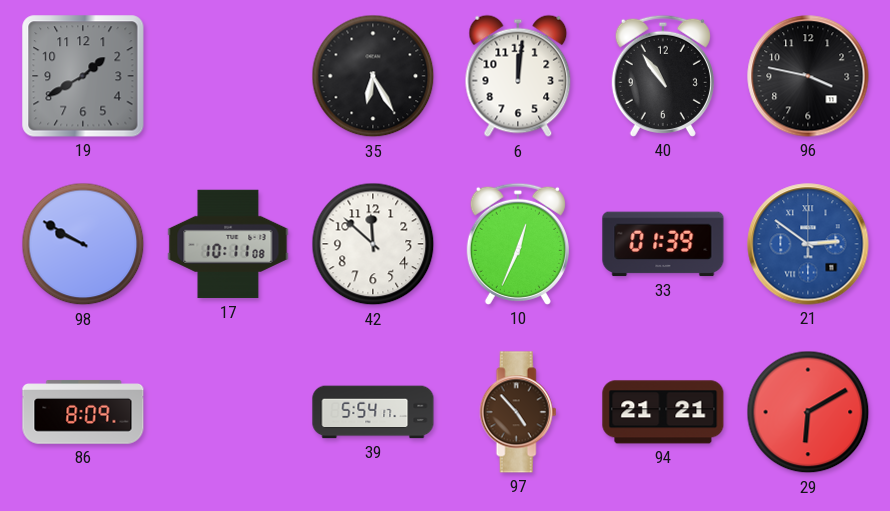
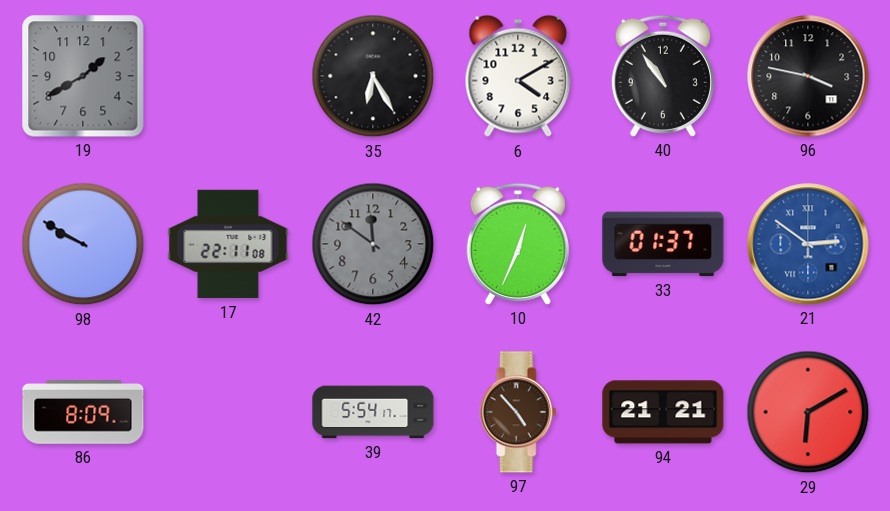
6: 12:01 -> 4:10
17: 10:11 -> 22:11
42: 11:52 -> 11:51
42 dial: white -> grey
33: 01:39 -> 01:37
